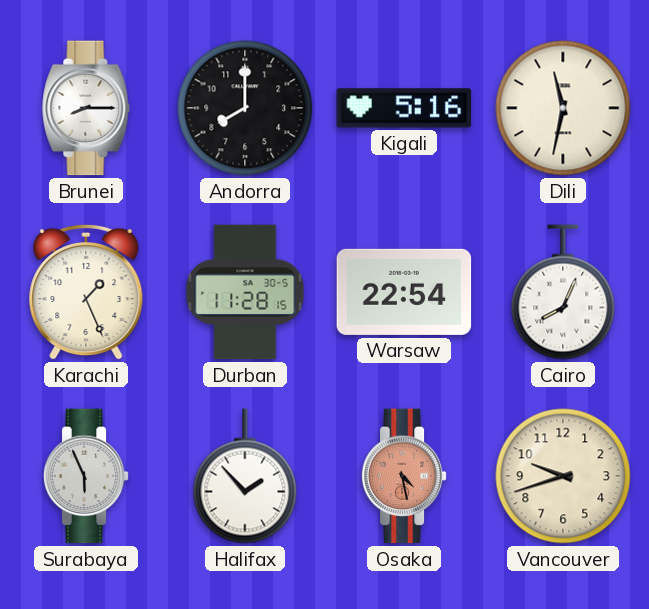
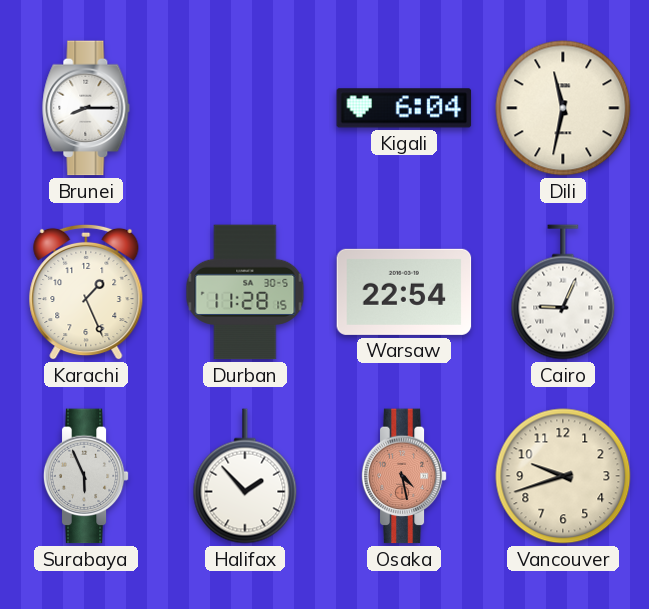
Andorra: 8:00 -> none
Kigali: 5:16 -> 6:04
Cairo: 8:04 -> 9:04
